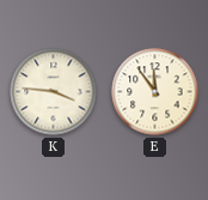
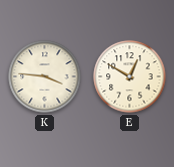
E: 11:54 -> 12:50
